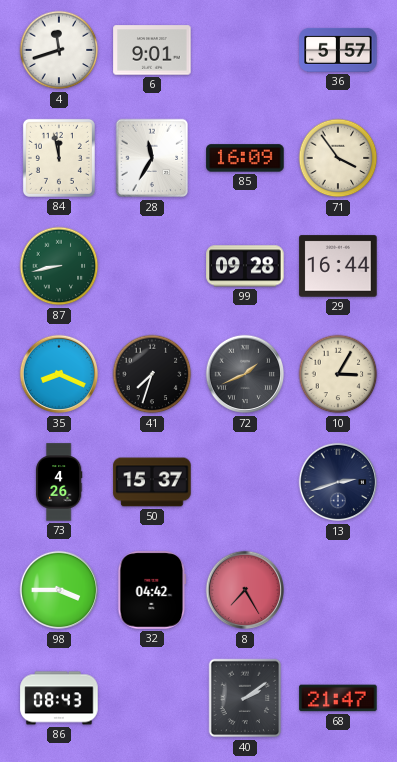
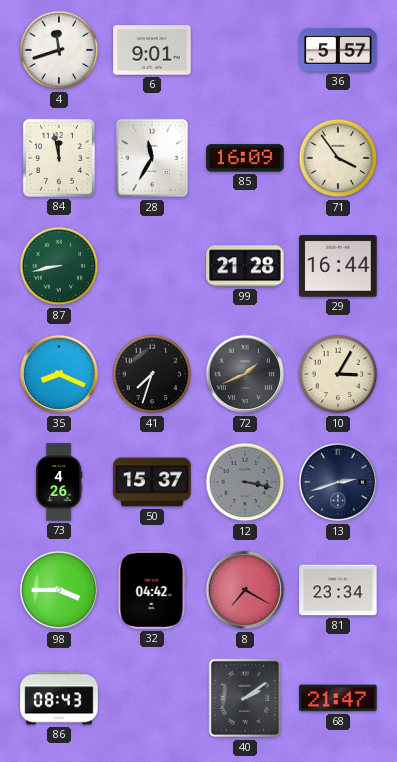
99: 09:28 -> 21:28
12: none -> 3:17
8: 7:25 -> 7:20
81: none -> 23:34
